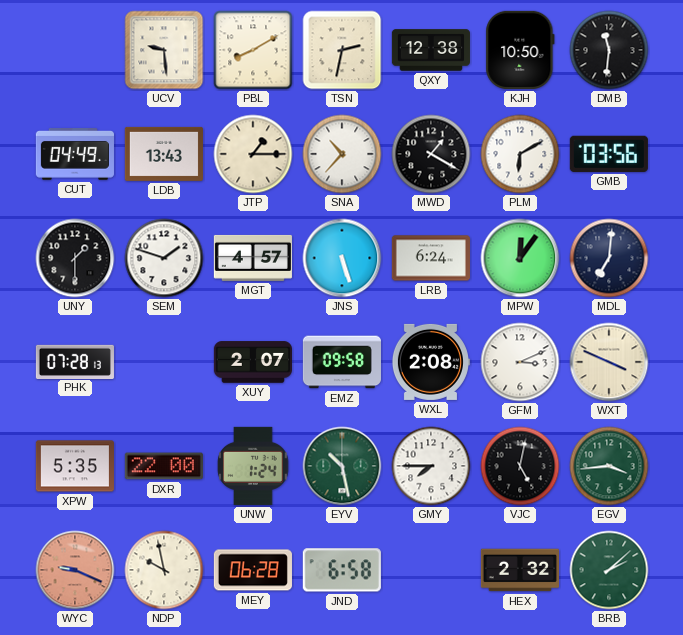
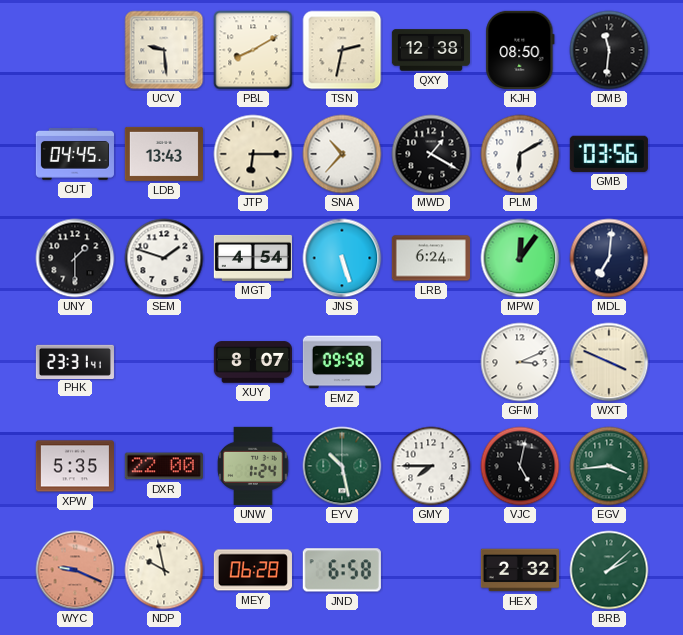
KJH: 10:50 -> 08:50
CUT: 04:49 -> 04:45
JTP: 1:15 -> 6:15
MGT: 4:57 -> 4:54
PHK: 07:28 -> 23:31
XUY: 2:07 -> 8:07
WXL: 2:08 -> none
